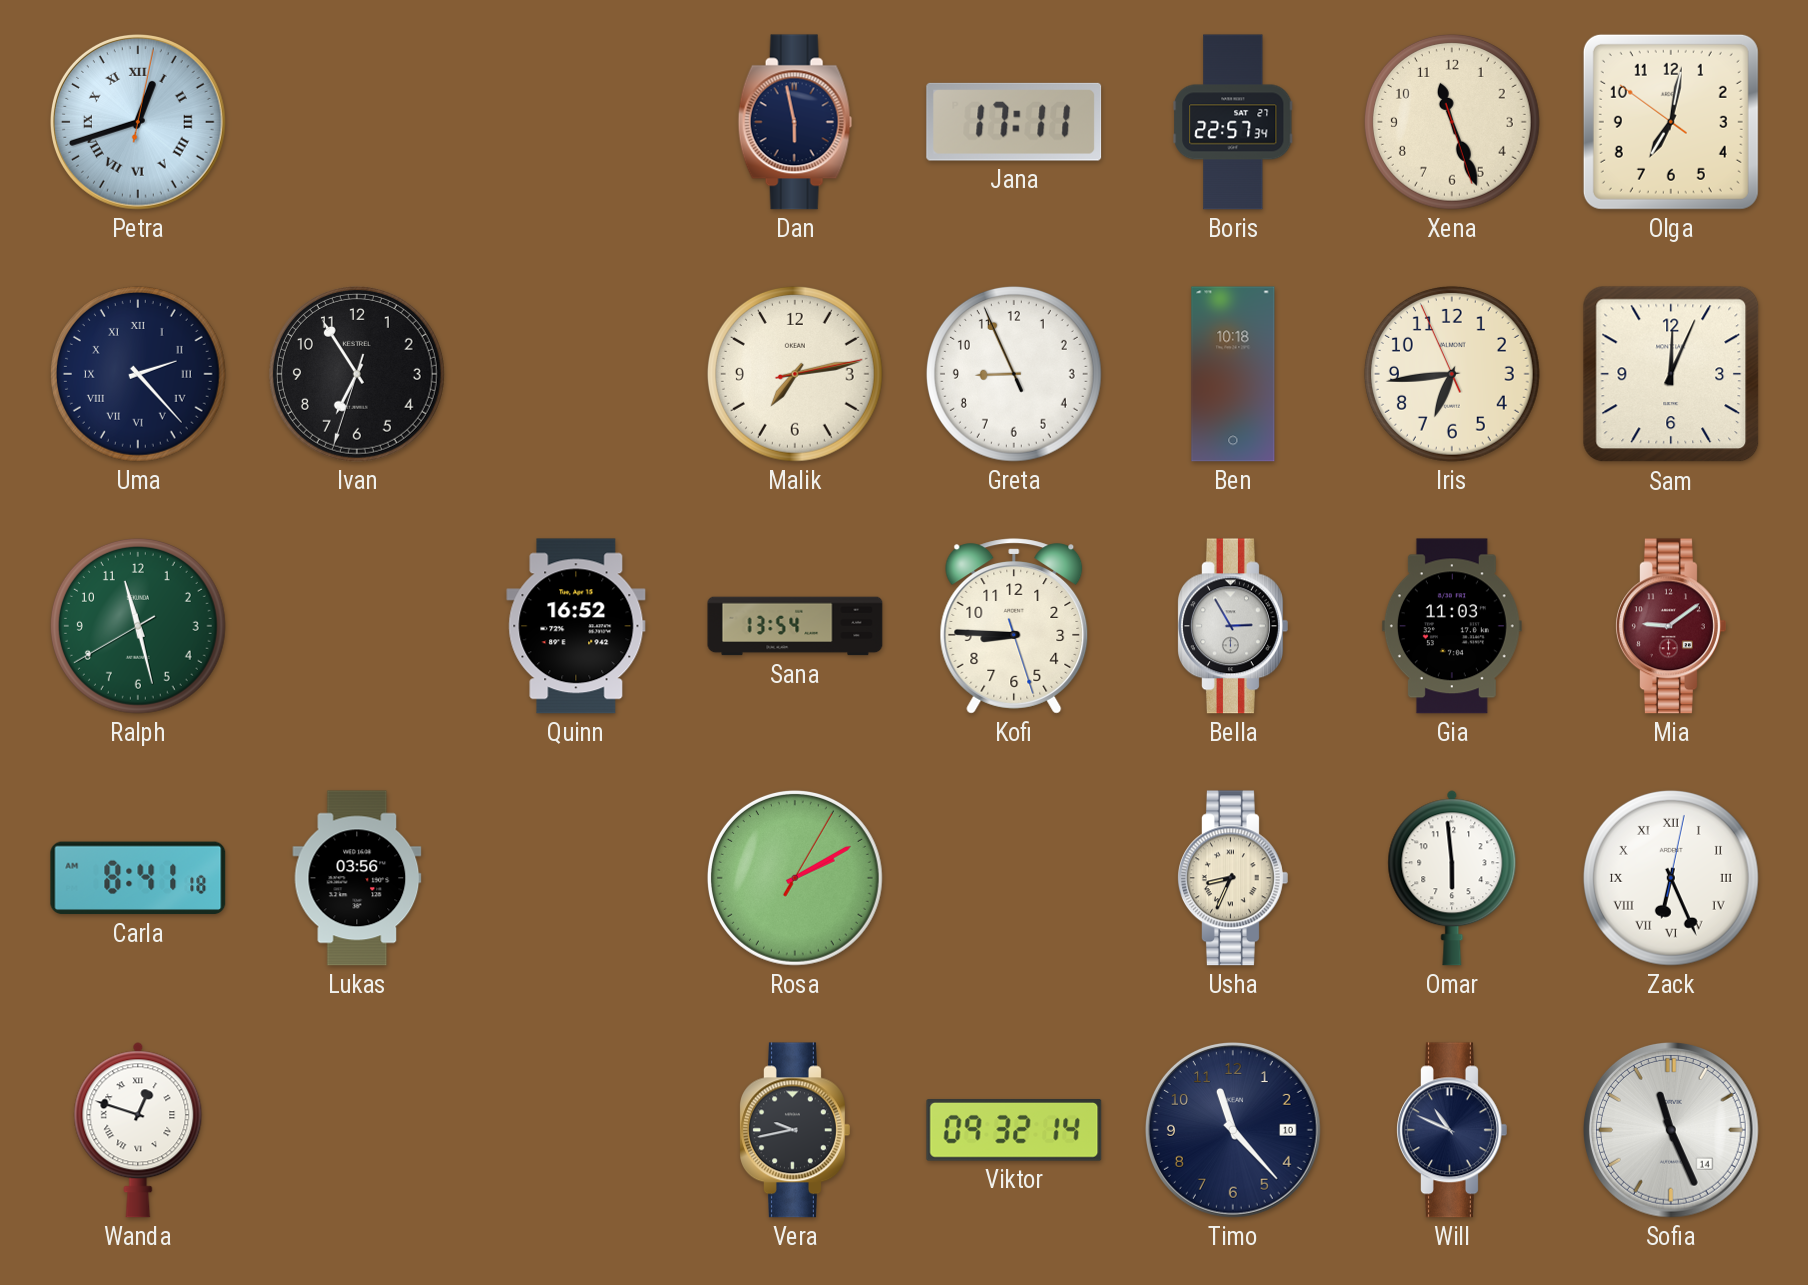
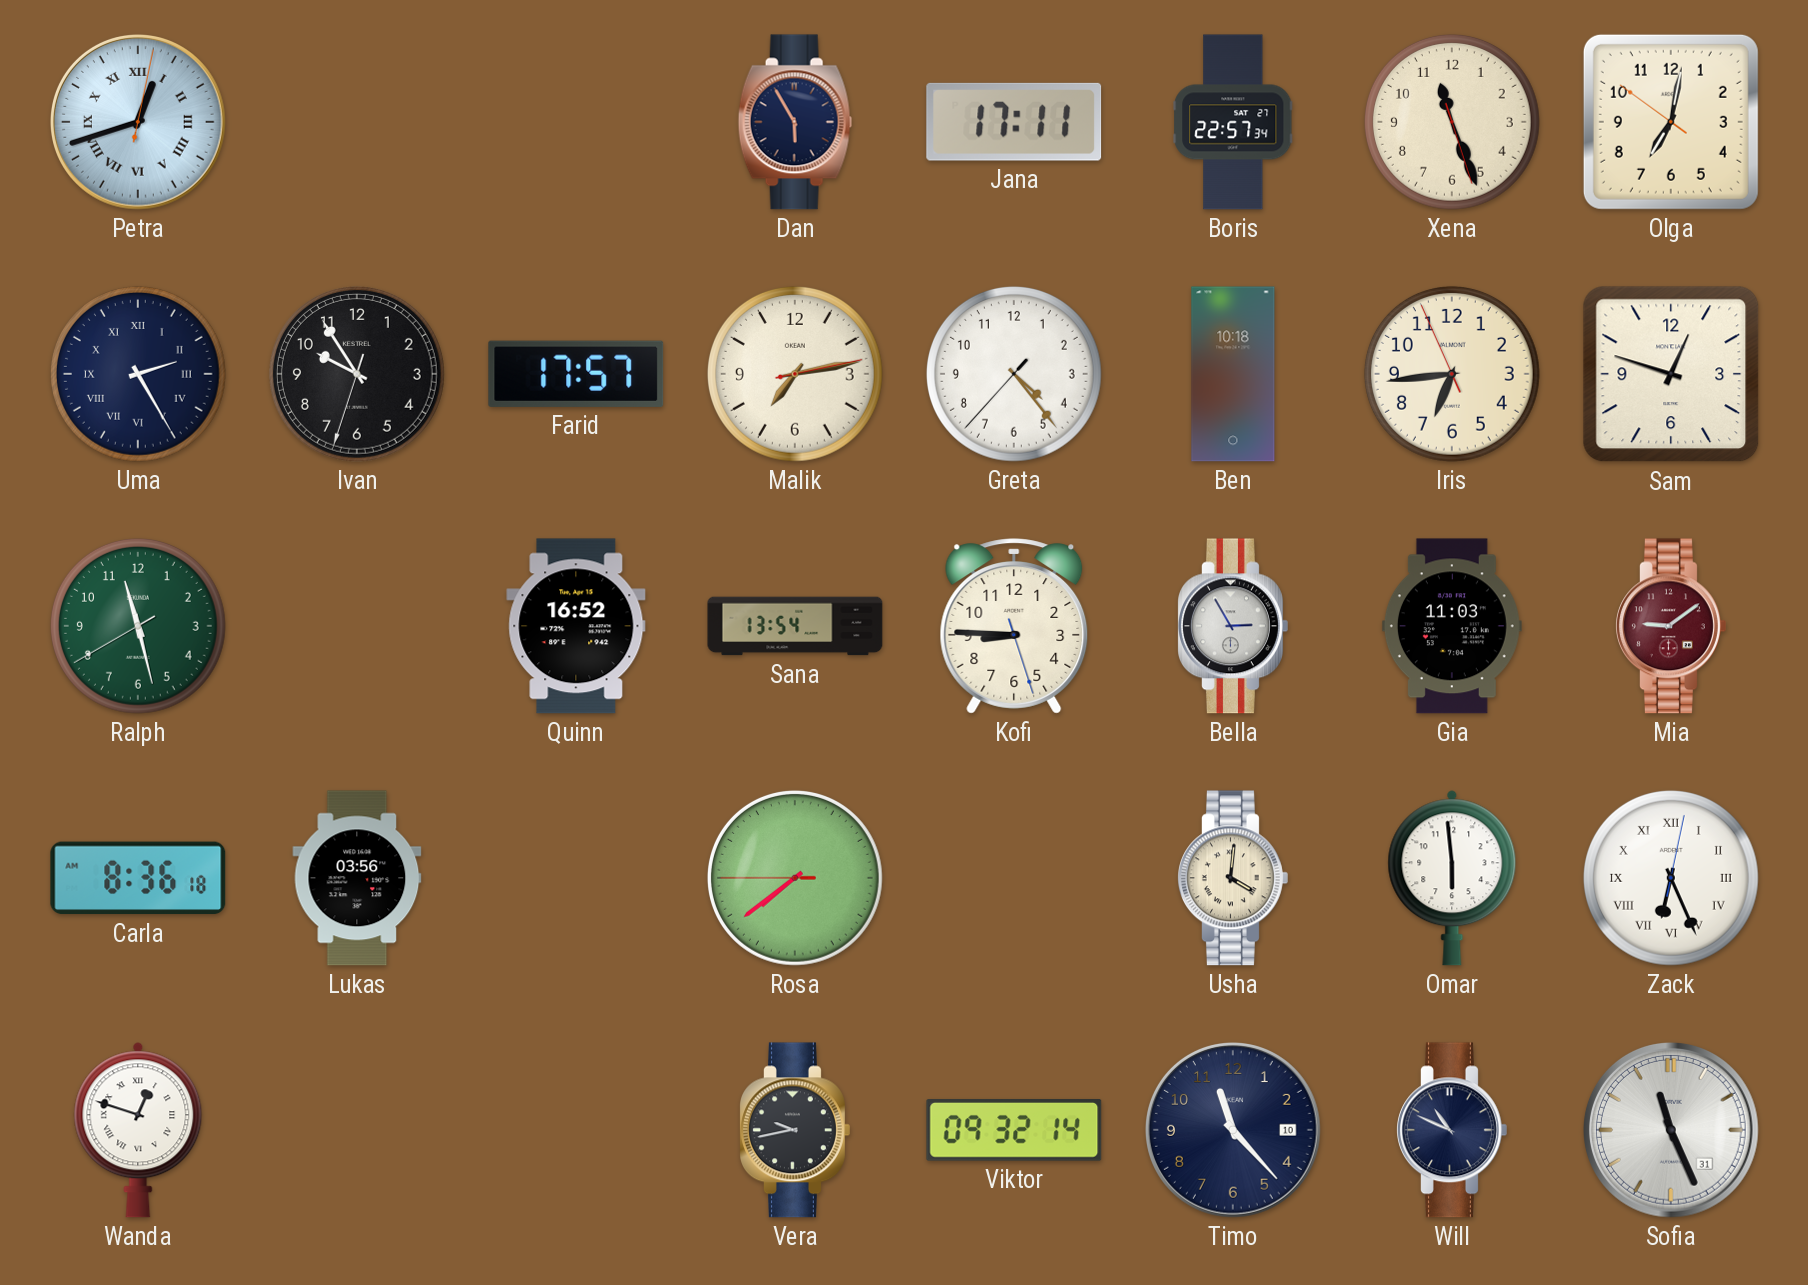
Dan: 5:58 -> 5:55
Uma: 2:23 -> 2:25
Ivan: 6:54 -> 9:54
Farid: none -> 17:57
Greta: 8:55 -> 4:23
Sam: 12:04 -> 12:48
Carla: 8:41 -> 8:36
Rosa: 2:10 -> 7:38
Usha: 8:34 -> 4:01
Sofia date: 14 -> 31
